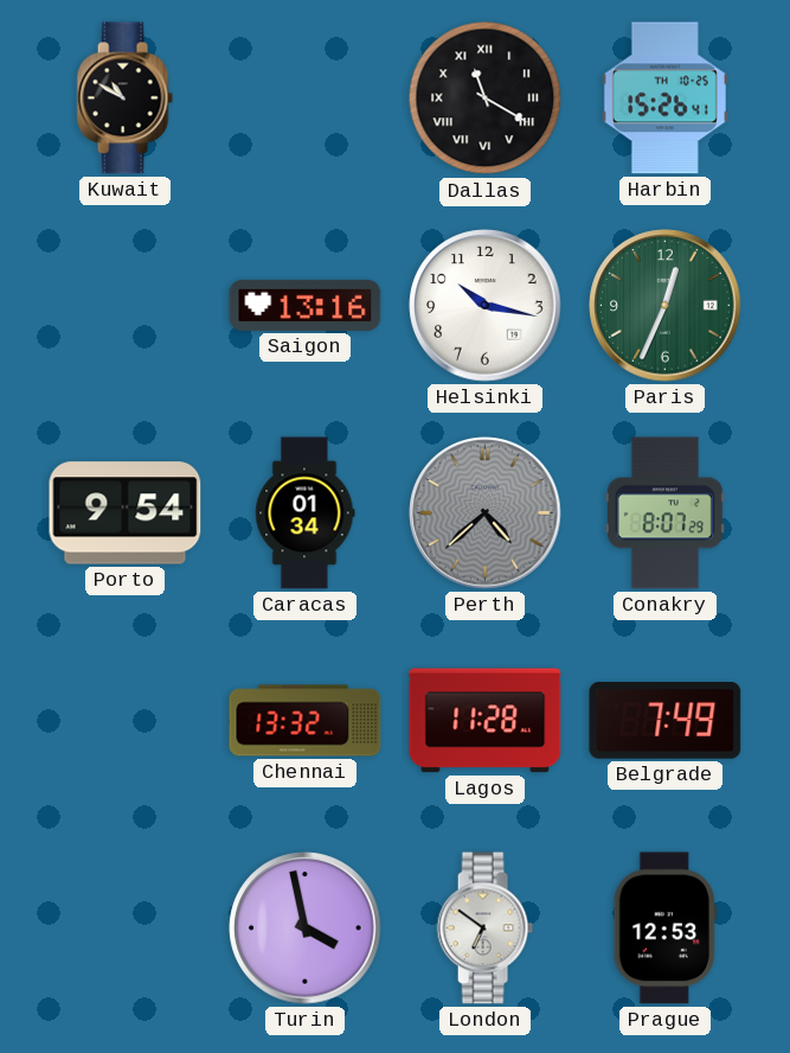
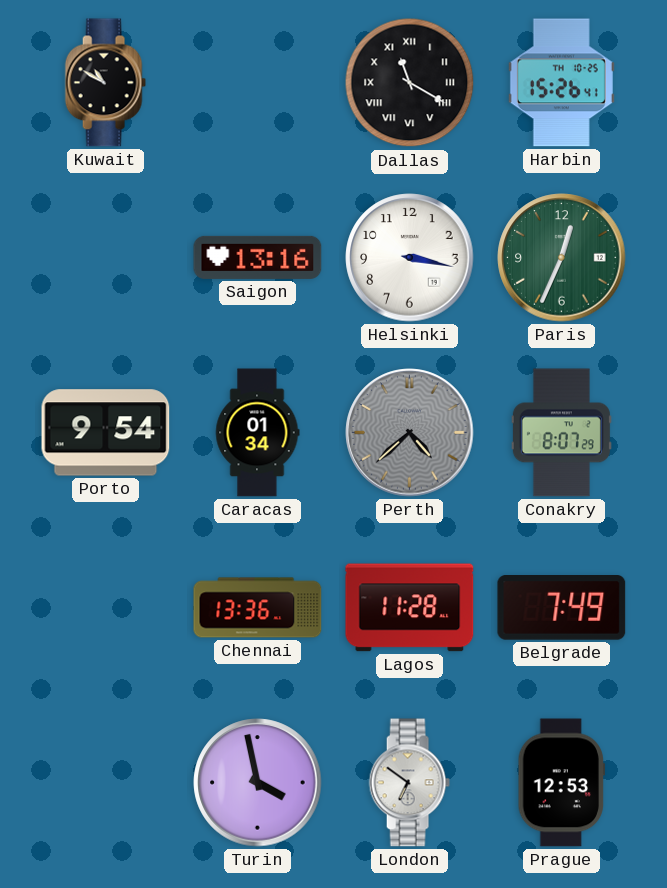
Helsinki: 10:17 -> 3:17
Chennai: 13:32 -> 13:36
